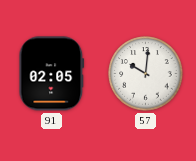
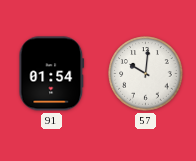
91: 02:05 -> 01:54
